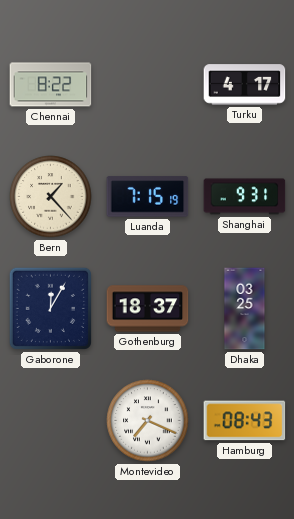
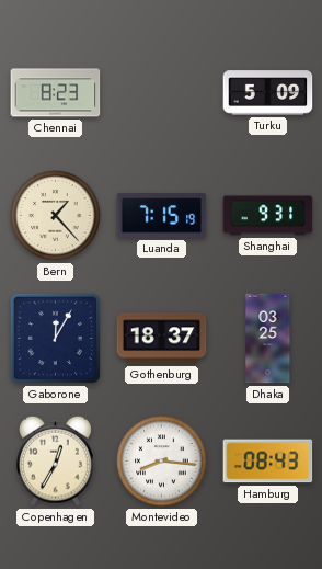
Chennai: 8:22 -> 8:23
Turku: 4:17 -> 5:09
Copenhagen: none -> 12:35
Montevideo: 7:19 -> 8:16
